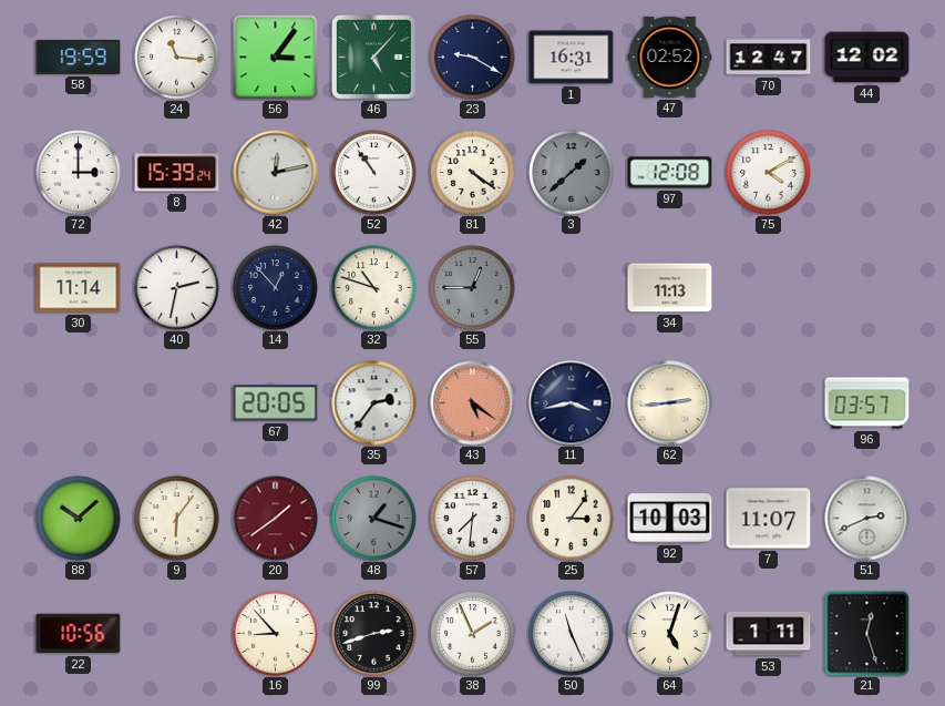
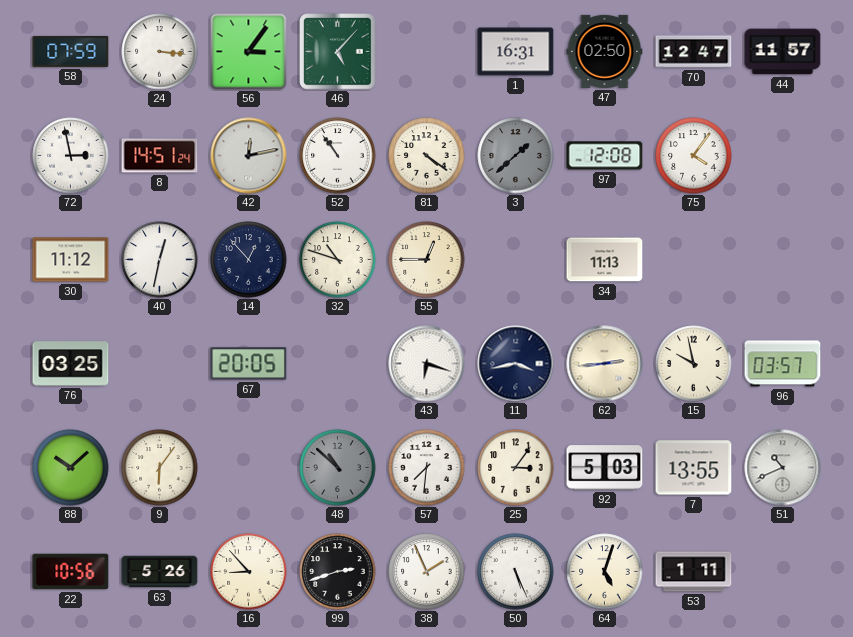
58: 19:59 -> 07:59
24: 11:16 -> 3:16
23: 9:20 -> none
47: 02:52 -> 02:50
44: 12:02 -> 11:57
72: 3:00 -> 2:58
8: 15:39 -> 14:51
75: 4:10 -> 4:06
30: 11:14 -> 11:12
40: 2:32 -> 12:32
55 dial: grey -> cream
76: none -> 03:25
35: 2:36 -> none
43: 5:21 -> 6:18
43 dial: salmon -> white
15: none -> 9:58
20: 1:39 -> none
48: 1:18 -> 10:52
92: 10:03 -> 5:03
7: 11:07 -> 13:55
51: 2:41 -> 10:41
63: none -> 5:26
50: 11:26 -> 5:26
21: 12:27 -> none
